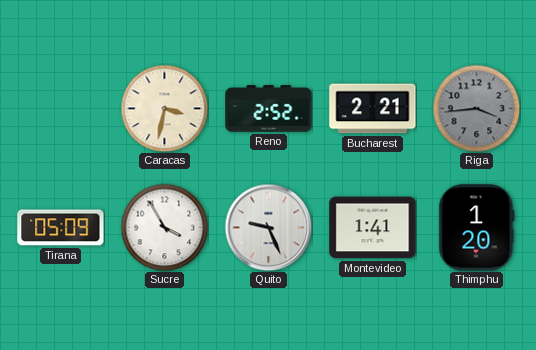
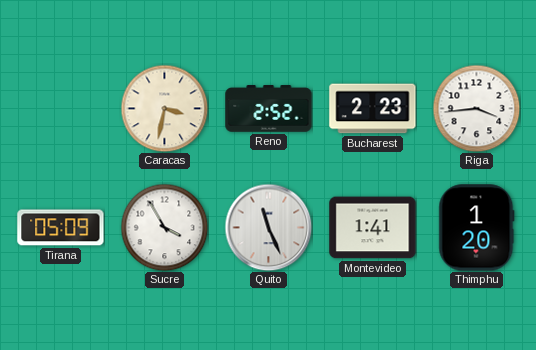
Bucharest: 2:21 -> 2:23
Riga dial: grey -> white
Quito: 9:26 -> 11:26
